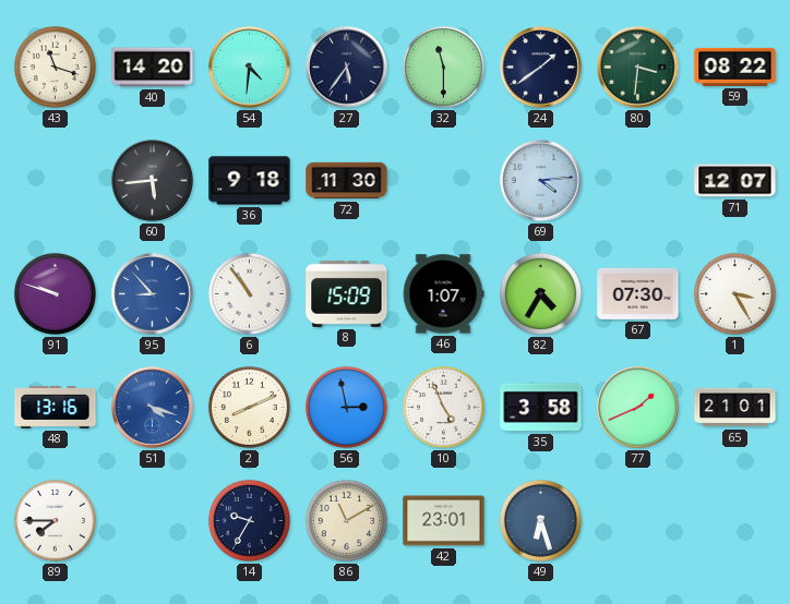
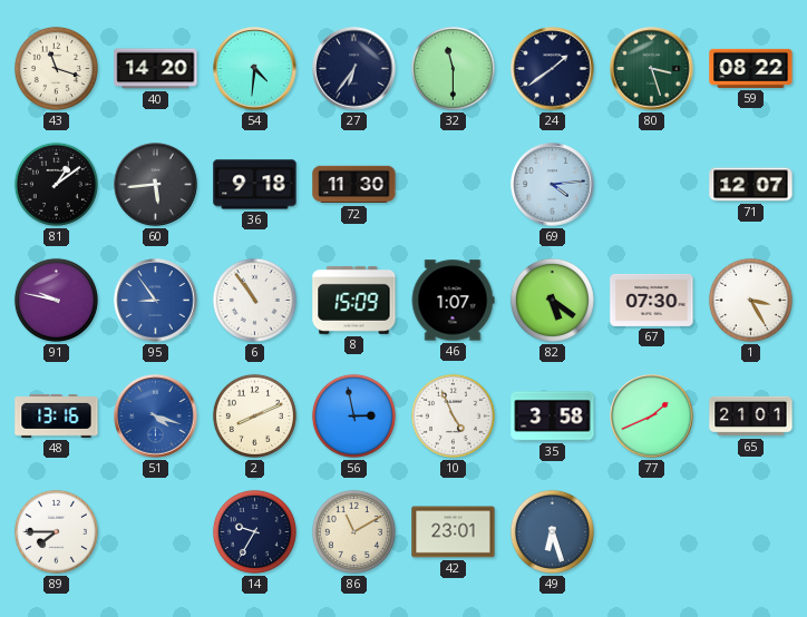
27: 5:36 -> 6:36
80: 3:31 -> 3:27
81: none -> 1:09
91: 9:48 -> 9:47
95: 8:53 -> 8:54
82: 4:35 -> 5:21
